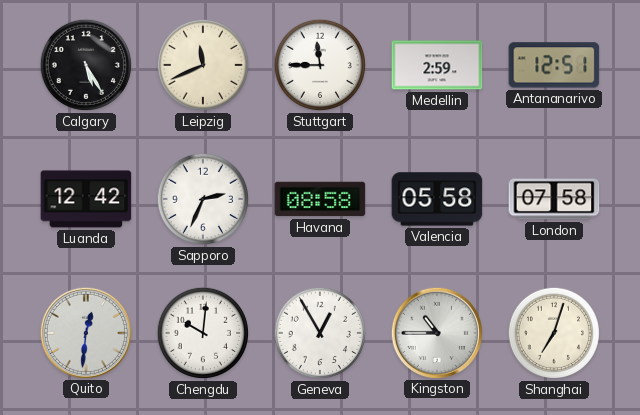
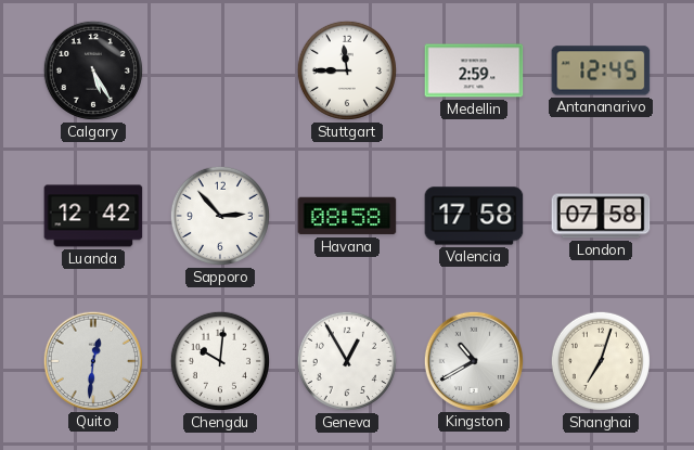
Leipzig: 11:41 -> none
Antananarivo: 12:51 -> 12:45
Sapporo: 2:34 -> 2:53
Valencia: 05:58 -> 17:58
Kingston: 10:45 -> 10:40
